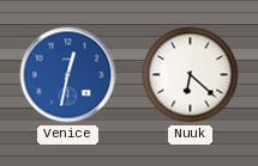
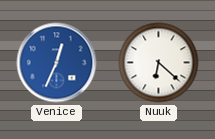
Venice: 12:32 -> 12:34
